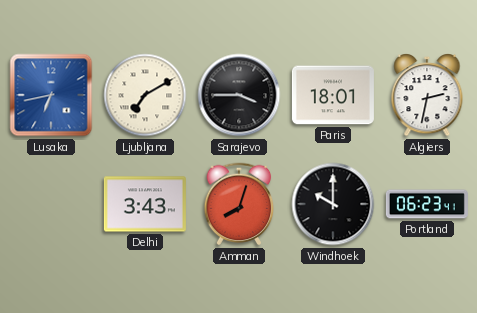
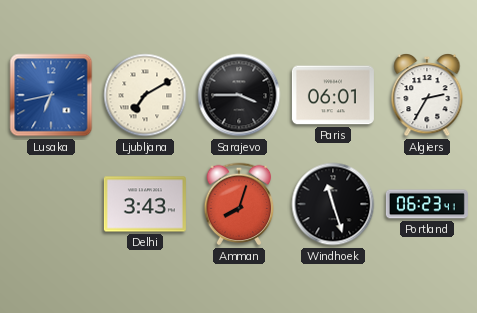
Paris: 18:01 -> 06:01
Algiers: 2:32 -> 2:35
Windhoek: 10:00 -> 11:27
